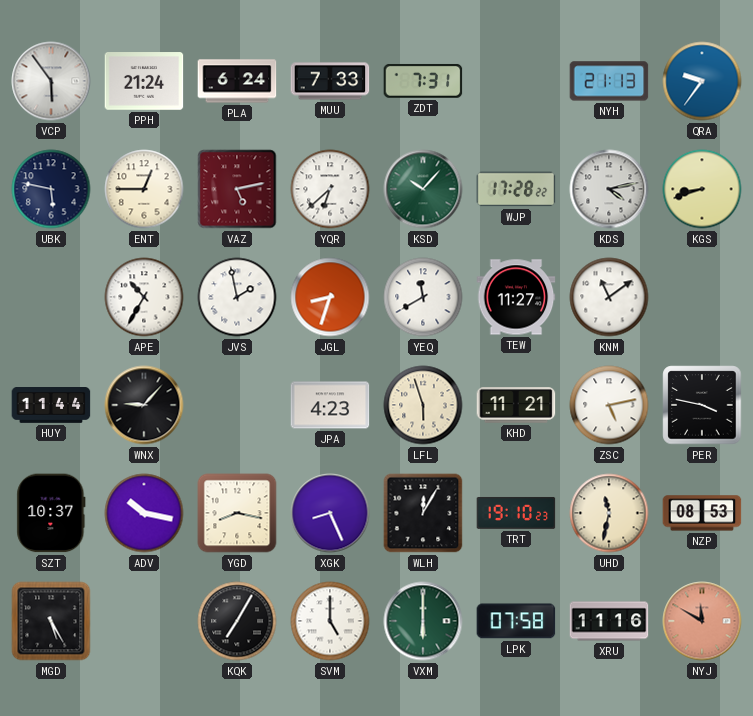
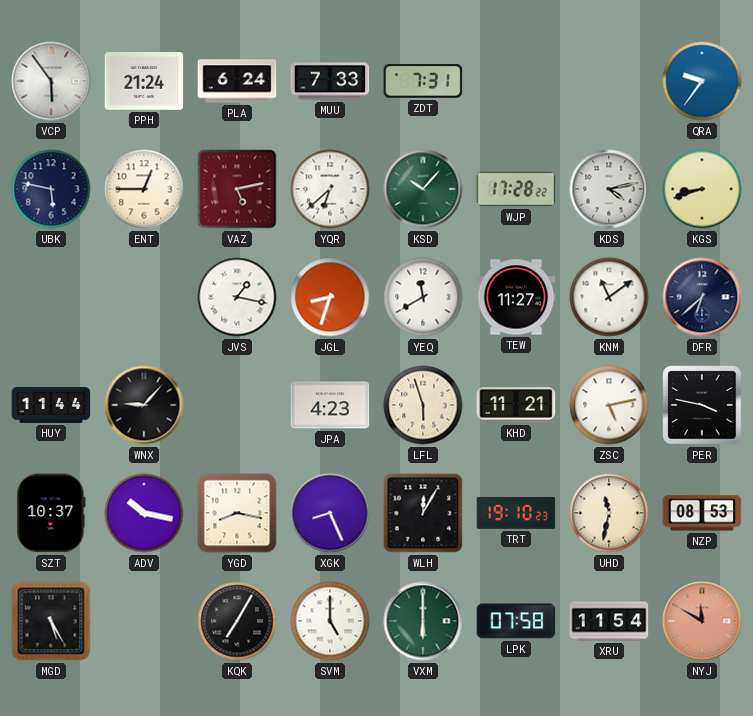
NYH: 21:13 -> none
APE: 10:35 -> none
JVS: 1:58 -> 1:17
DFR: none -> 6:38
XRU: 11:16 -> 11:54
